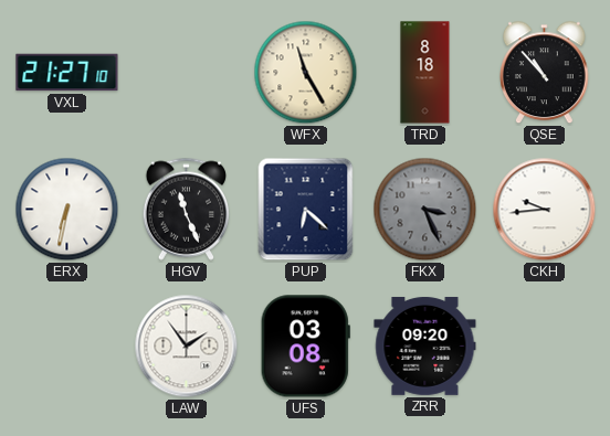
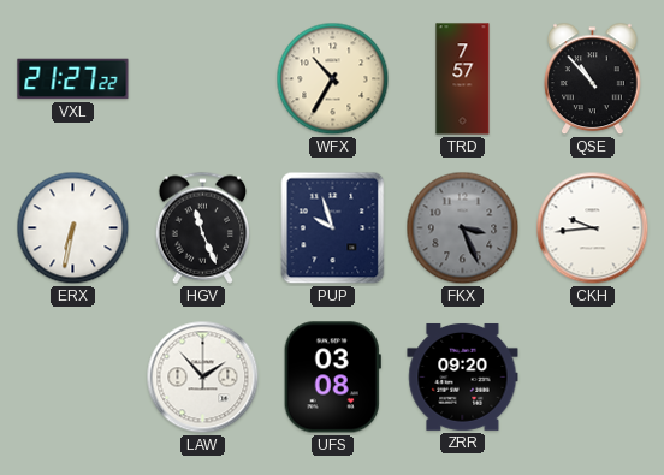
VXL: 21:27:10 -> 21:27:22
WFX: 11:25 -> 10:35
TRD: 8:18 -> 7:57
PUP: 6:22 -> 9:57
LAW: 1:54 -> 1:53
